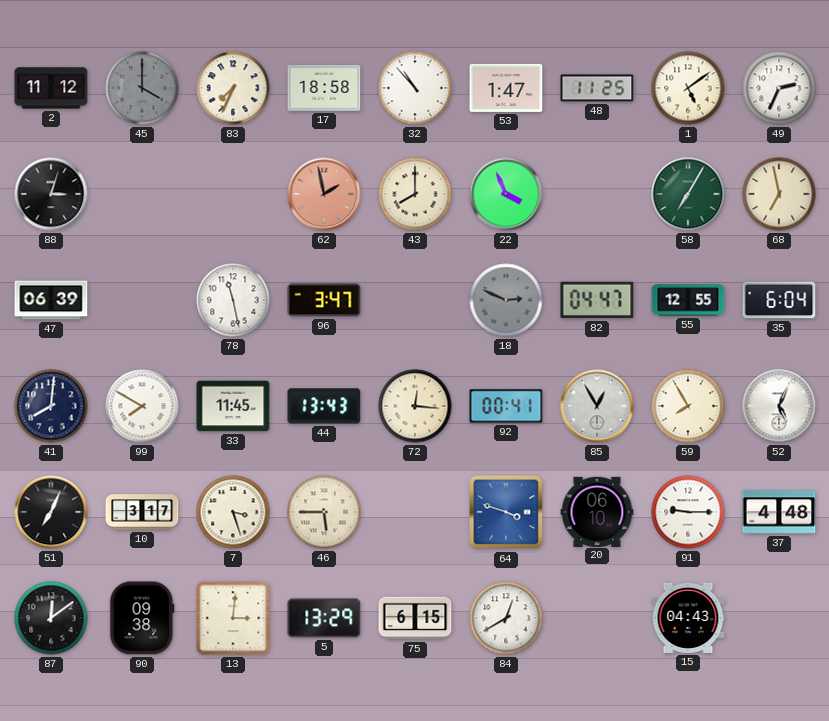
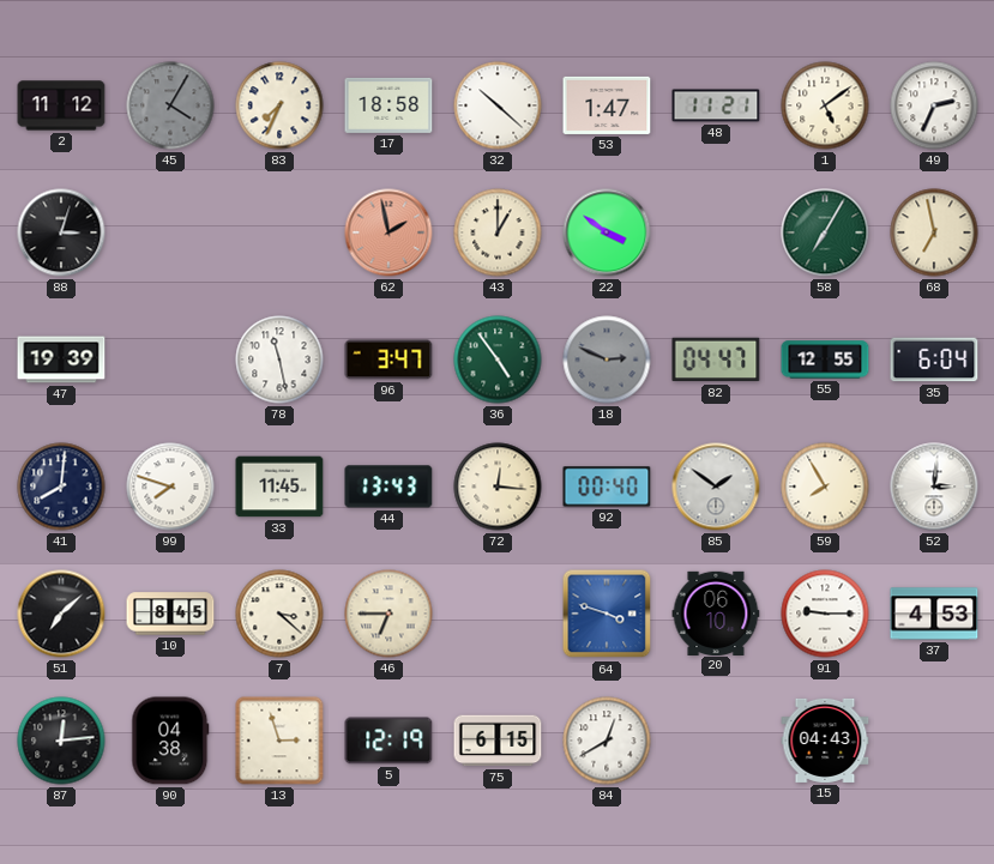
45: 4:00 -> 4:05
32: 10:53 -> 10:22
48: 11:25 -> 11:21
43: 8:00 -> 1:00
22: 3:56 -> 3:51
47: 06:39 -> 19:39
36: none -> 4:54
99: 7:50 -> 7:48
92: 00:41 -> 00:40
85: 12:55 -> 1:51
52: 5:04 -> 3:01
51: 7:04 -> 7:08
10: 3:17 -> 8:45
7: 3:27 -> 3:22
46: 5:45 -> 6:45
37: 4:48 -> 4:53
87: 12:09 -> 12:14
90: 09:38 -> 04:38
13: 3:01 -> 2:57
5: 13:29 -> 12:19
